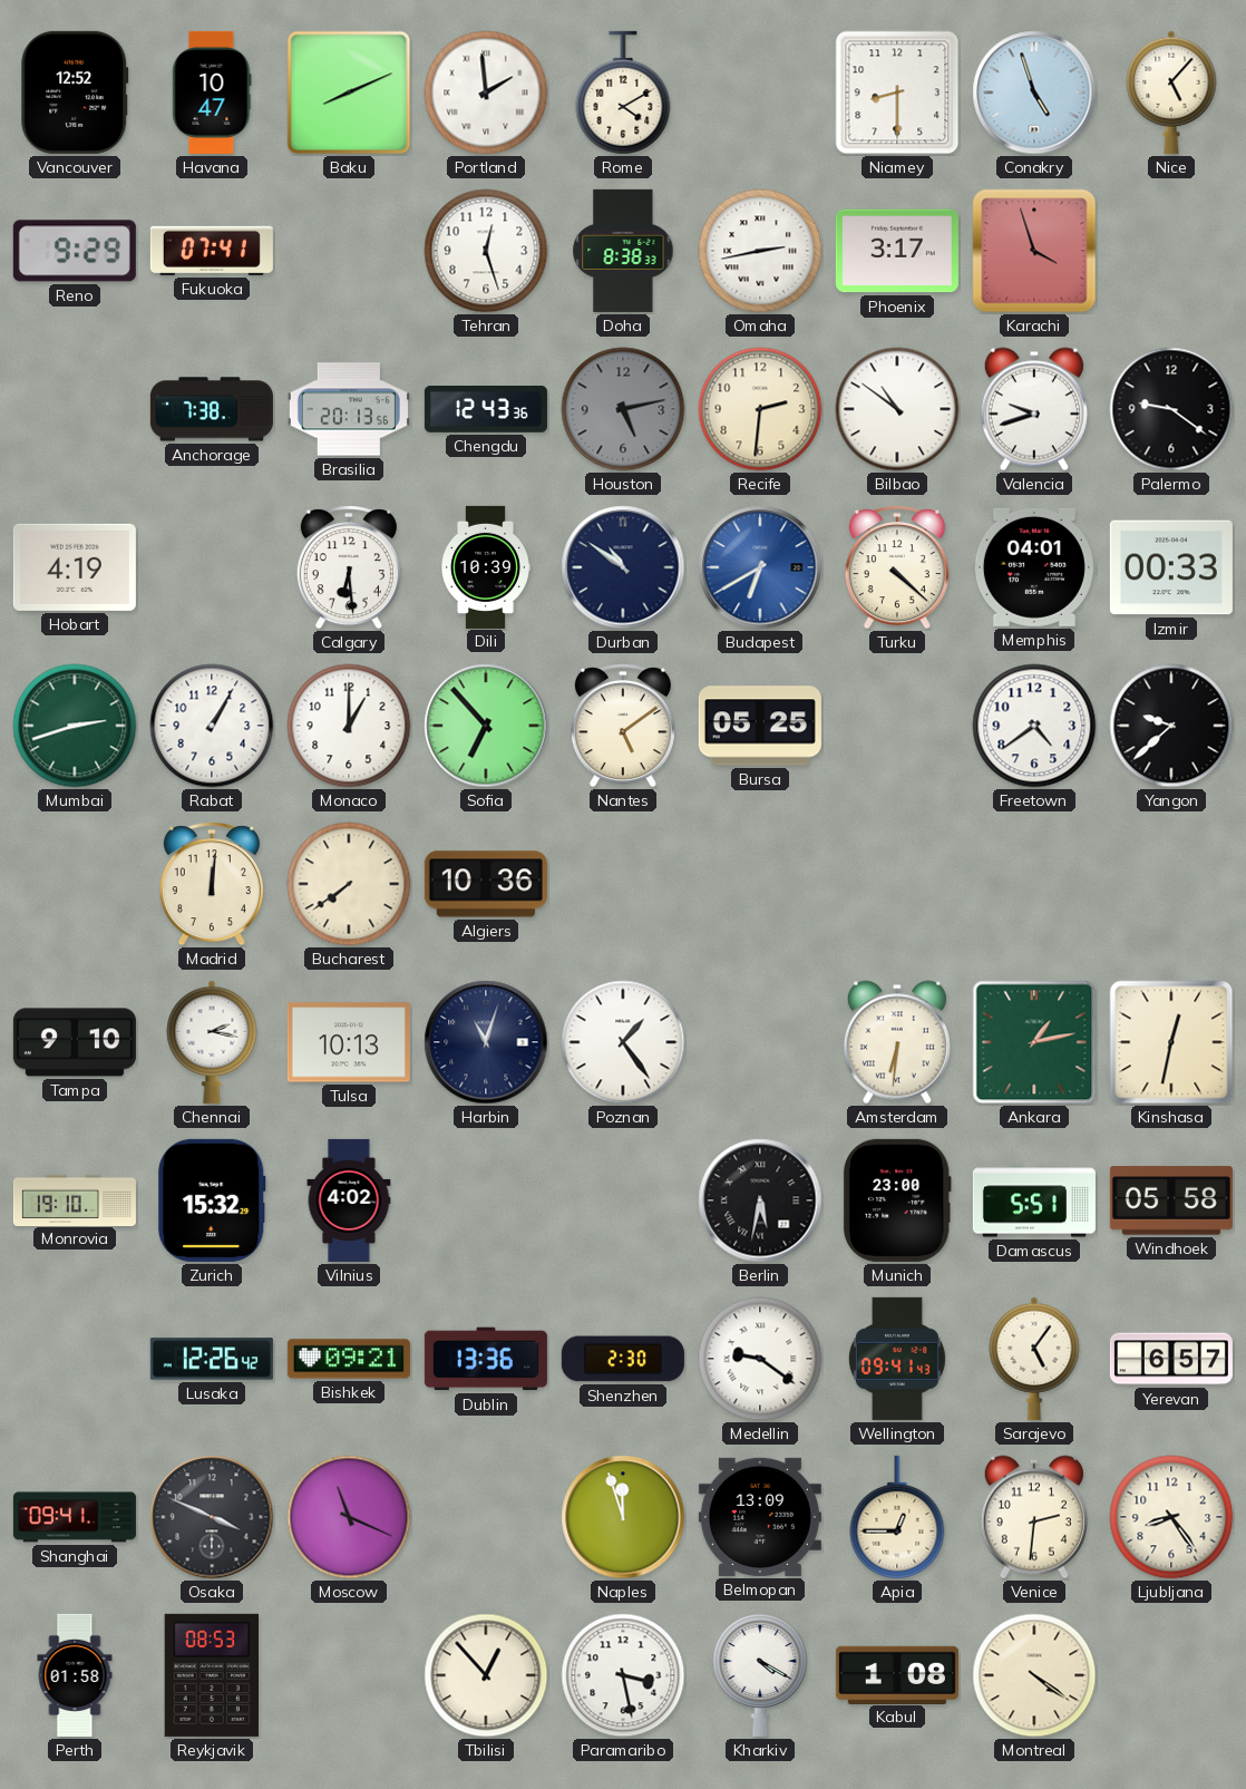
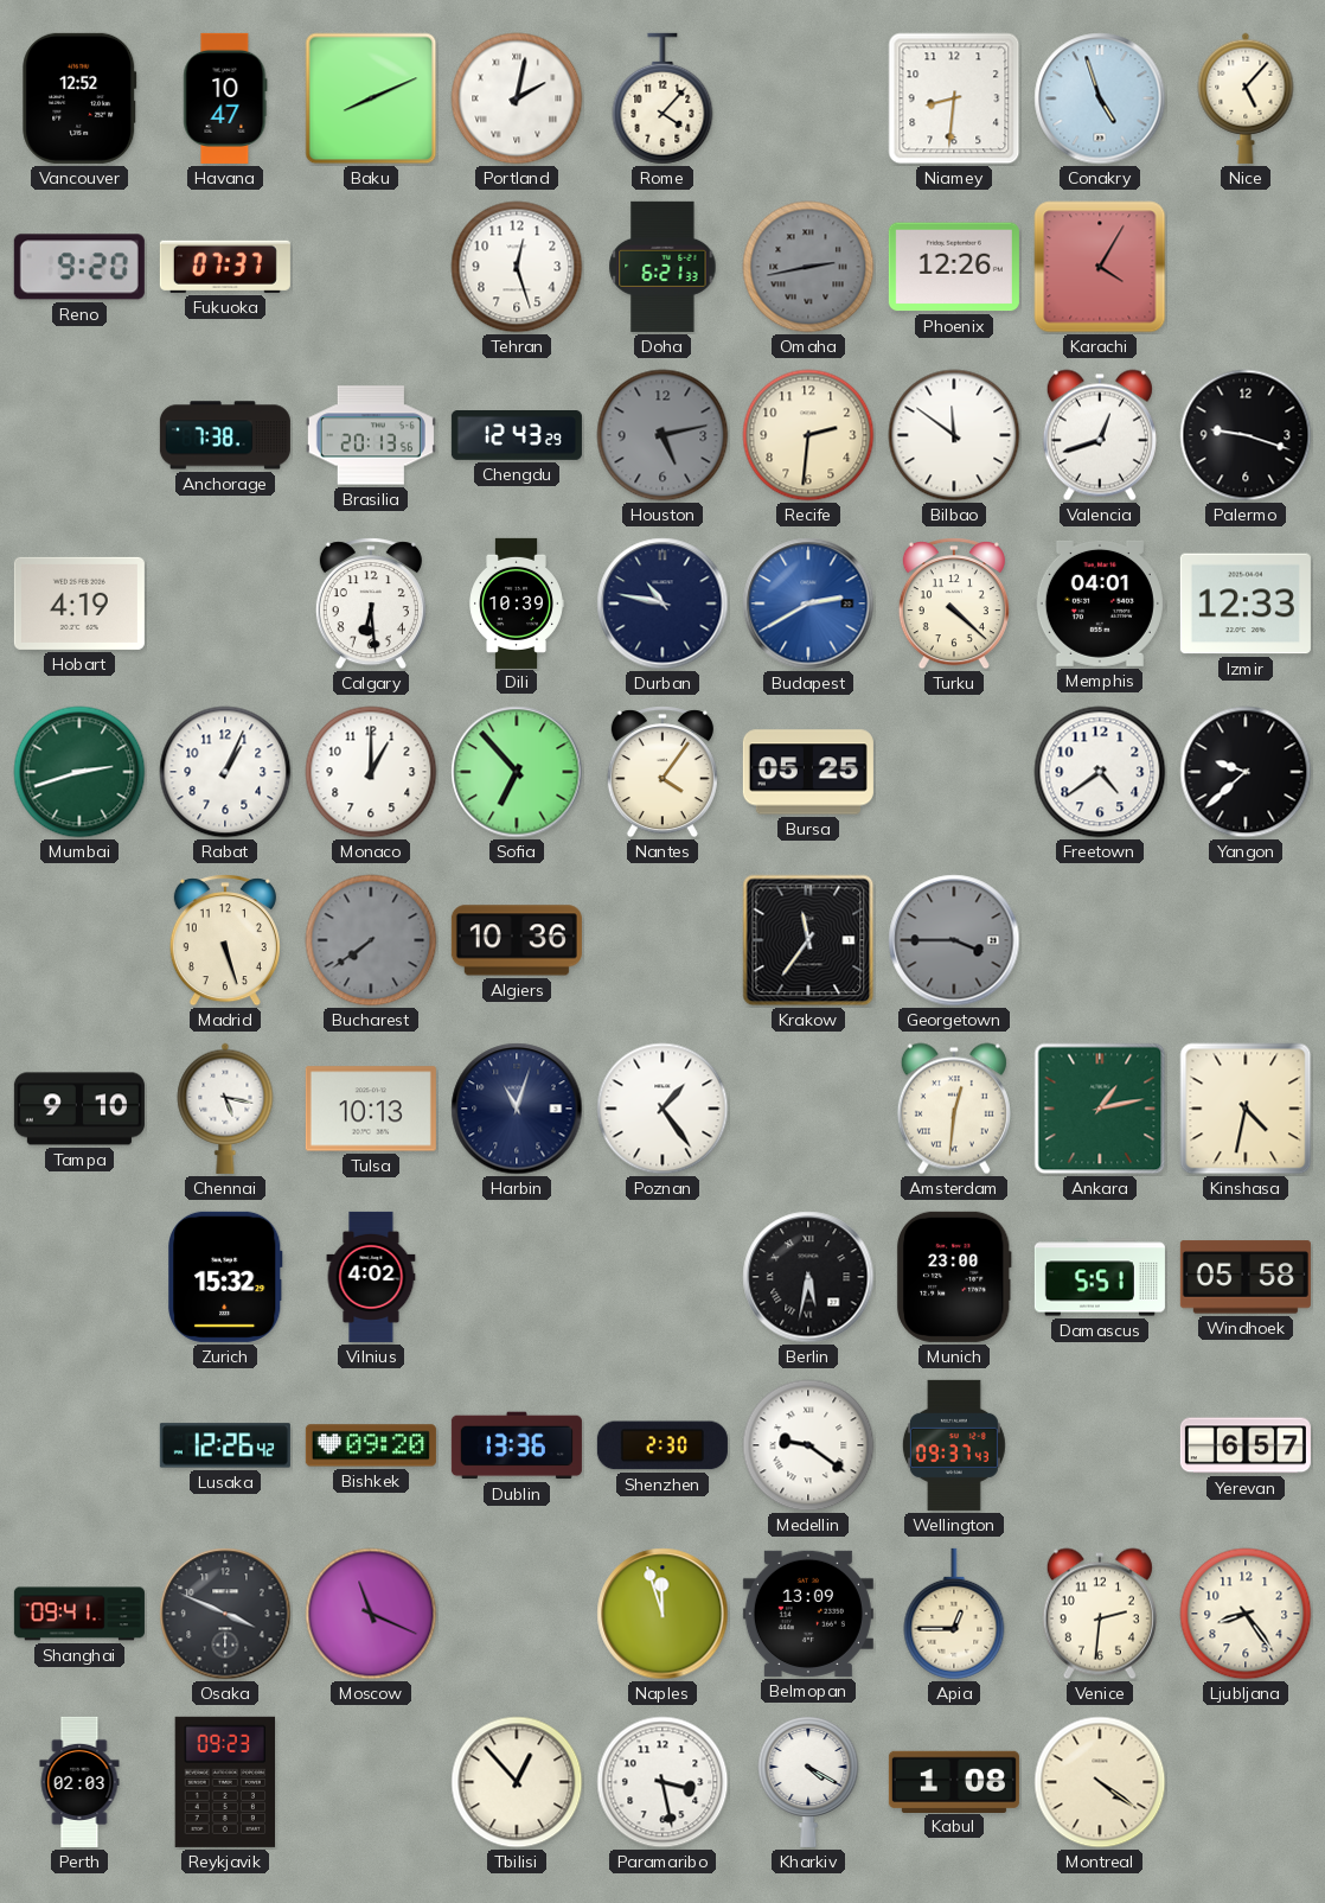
Portland: 1:59 -> 2:02
Rome: 4:10 -> 4:07
Niamey: 8:30 -> 8:31
Reno: 9:29 -> 9:20
Fukuoka: 07:41 -> 07:37
Doha: 8:38 -> 6:21
Omaha dial: white -> grey
Phoenix: 3:17 -> 12:26
Karachi: 3:57 -> 4:05
Chengdu: 12:43:36 -> 12:43:29
Bilbao: 10:51 -> 11:51
Valencia: 9:42 -> 12:42
Palermo: 9:21 -> 9:18
Durban: 10:51 -> 10:47
Budapest: 6:40 -> 2:40
Izmir: 00:33 -> 12:33
Rabat: 1:05 -> 1:04
Nantes: 5:09 -> 4:06
Madrid: 12:01 -> 5:27
Bucharest dial: cream -> grey
Krakow: none -> 11:36
Georgetown: none -> 3:45
Chennai: 2:17 -> 5:17
Amsterdam: 6:31 -> 12:31
Kinshasa: 12:32 -> 4:32
Monrovia: 19:10 -> none
Bishkek: 09:21 -> 09:20
Wellington: 09:41 -> 09:37
Sarajevo: 5:06 -> none
Perth: 01:58 -> 02:03
Reykjavik: 08:53 -> 09:23
